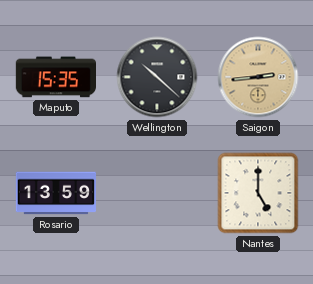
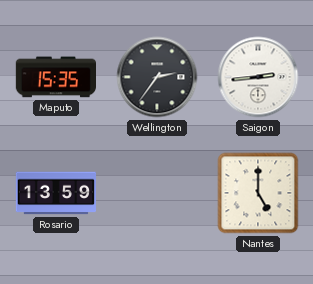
Wellington: 10:22 -> 2:36
Saigon dial: champagne -> white
